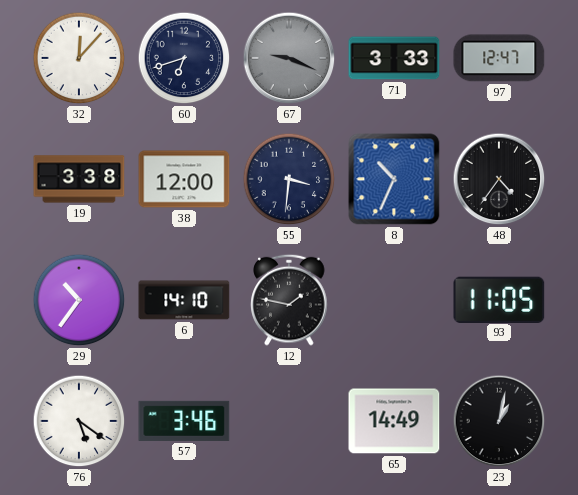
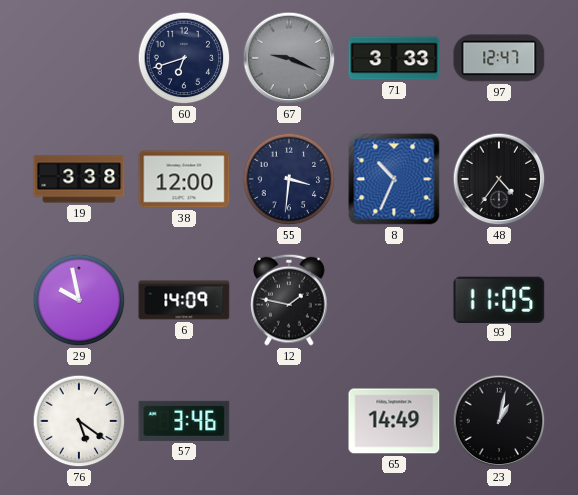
32: 12:07 -> none
29: 10:36 -> 9:58
6: 14:10 -> 14:09
